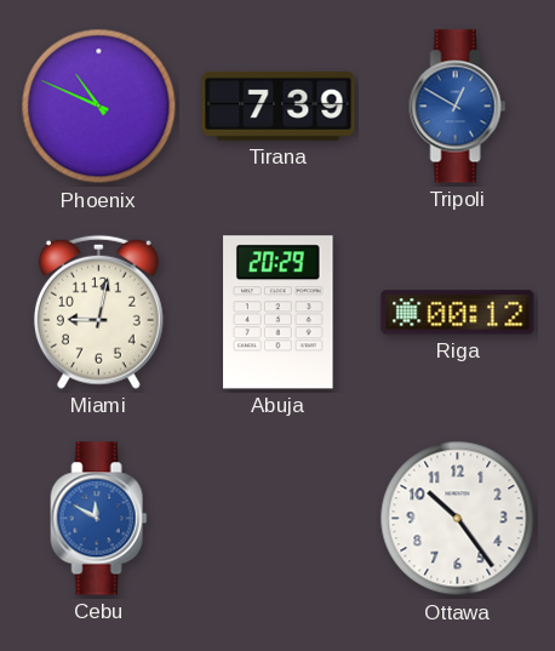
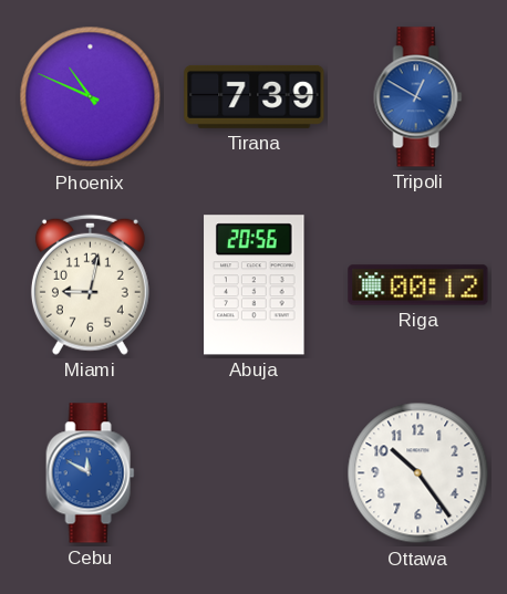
Abuja: 20:29 -> 20:56
